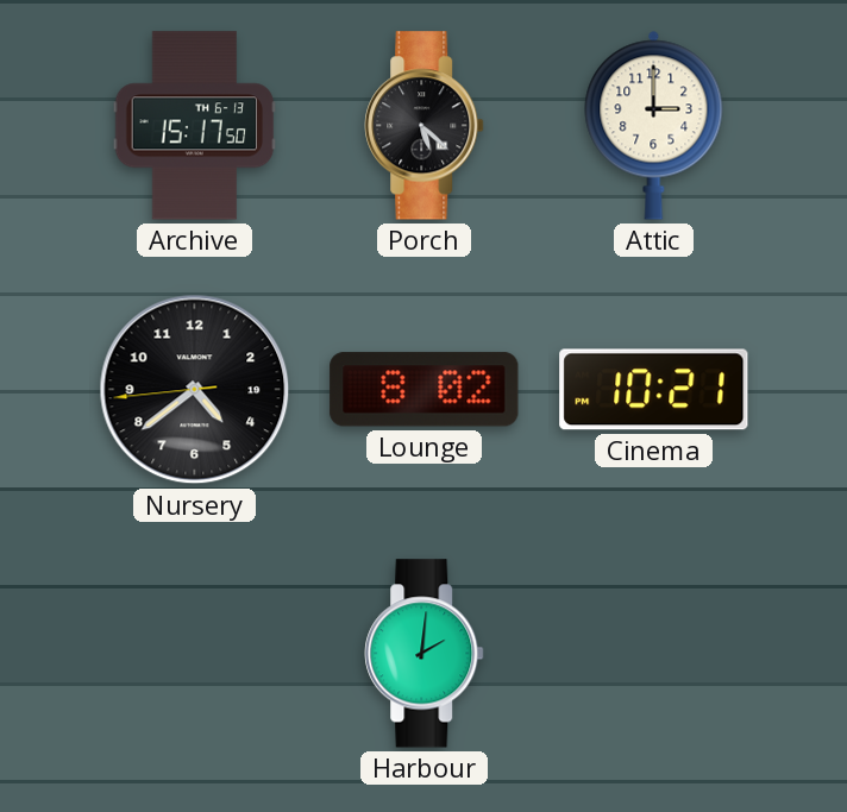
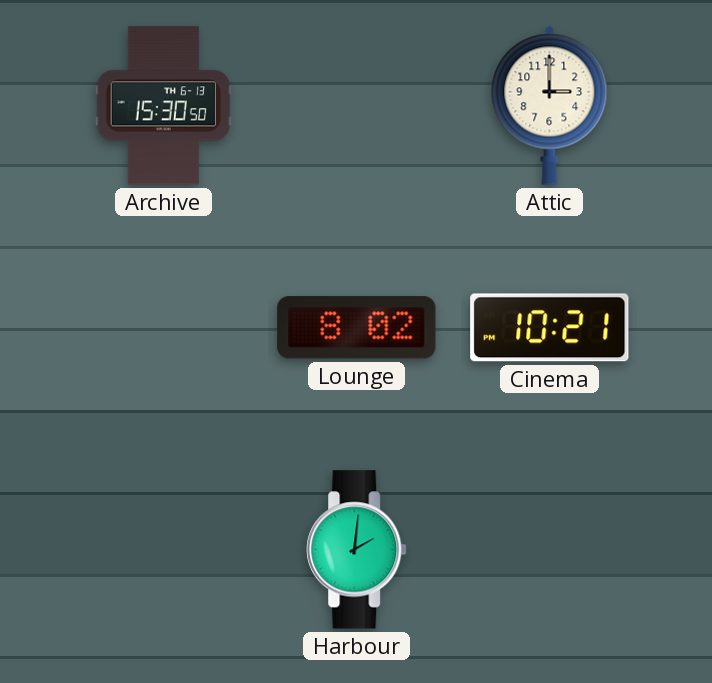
Archive: 15:17 -> 15:30
Porch: 5:22 -> none
Nursery: 4:38 -> none
